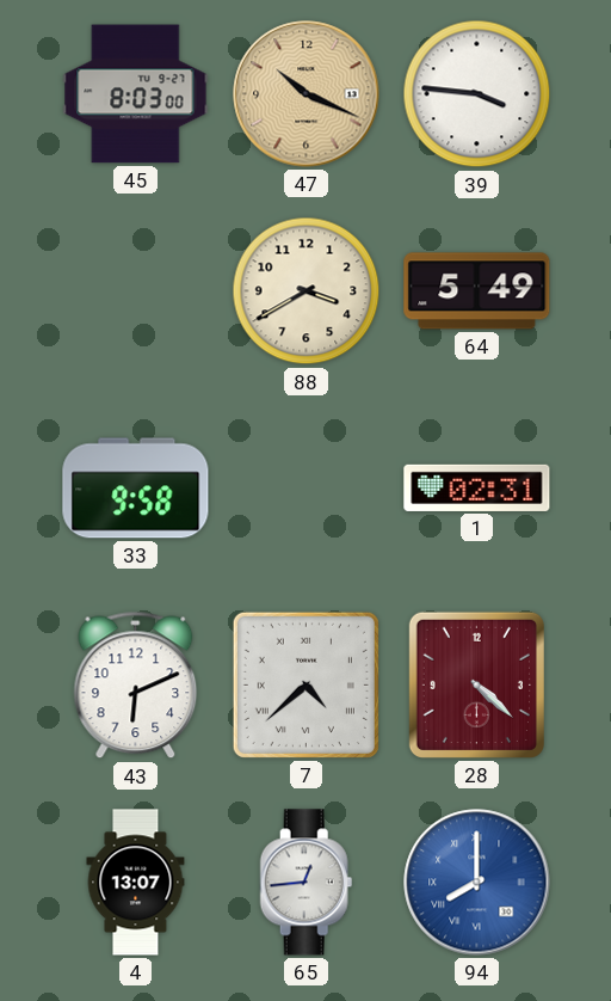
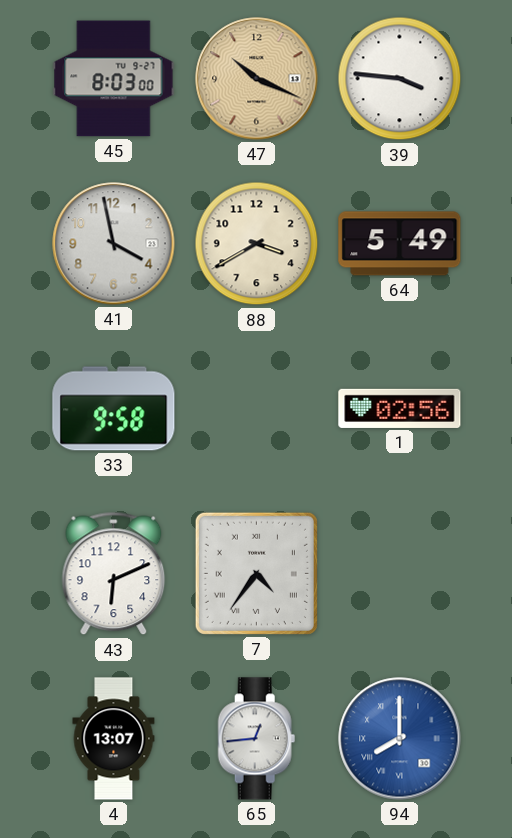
41: none -> 3:58
1: 02:31 -> 02:56
7: 4:38 -> 4:36
28: 4:22 -> none
